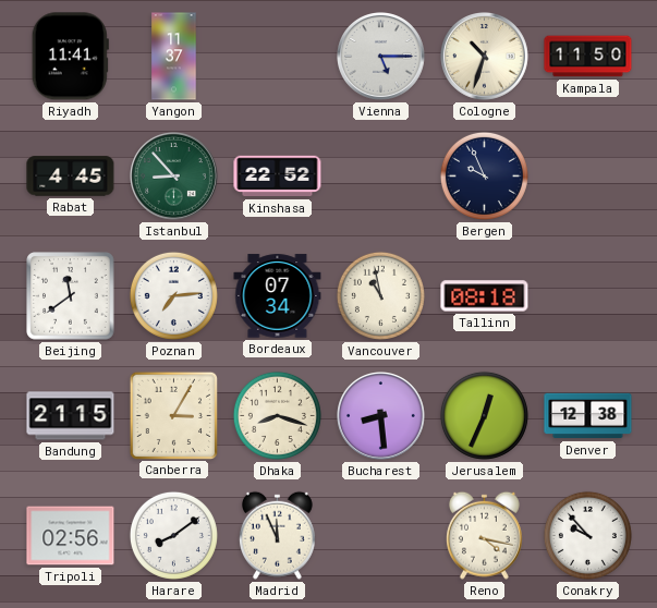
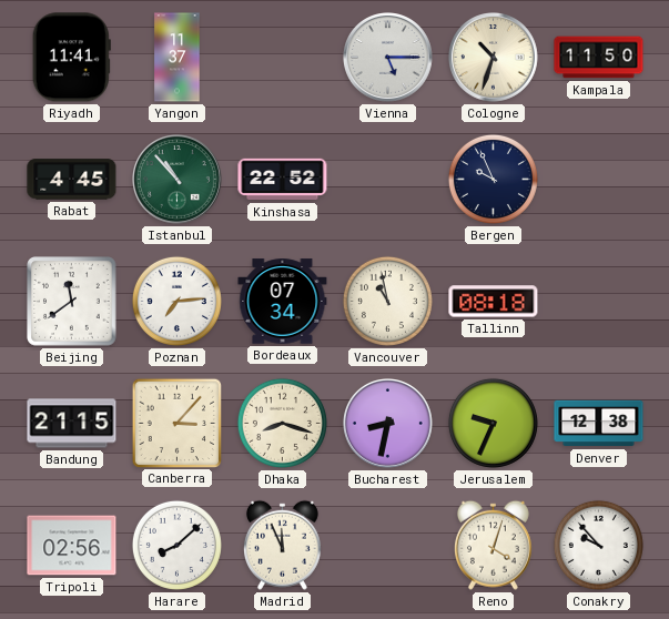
Istanbul: 8:53 -> 10:53
Canberra: 3:05 -> 3:07
Bucharest: 8:29 -> 8:32
Jerusalem: 12:34 -> 9:34
Harare: 8:09 -> 8:08
Reno: 4:17 -> 4:03
